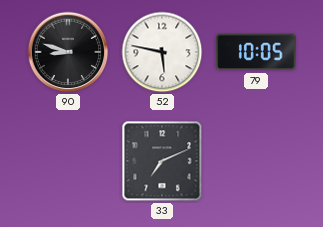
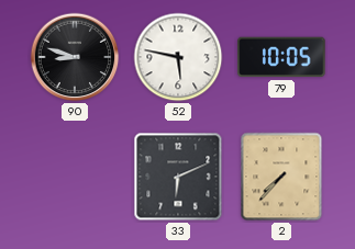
33: 7:11 -> 6:11
2: none -> 7:37
